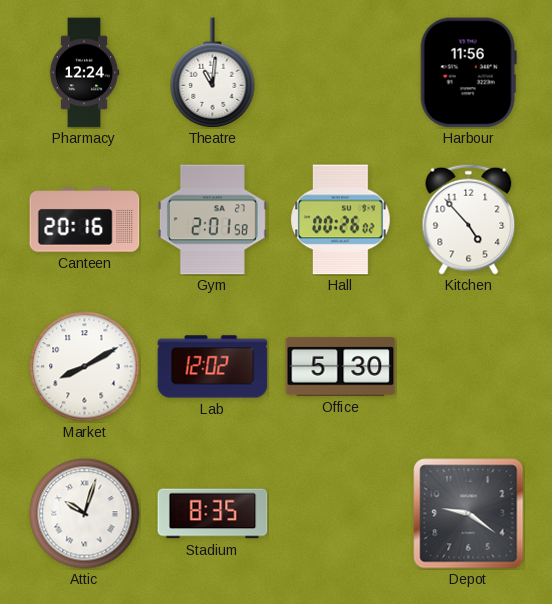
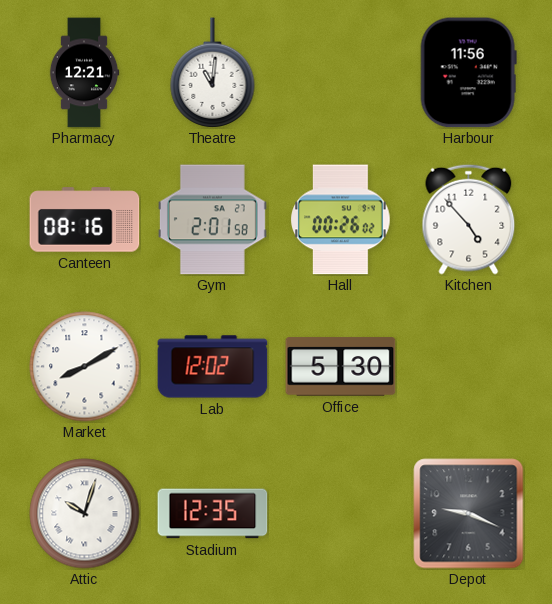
Pharmacy: 12:24 -> 12:21
Canteen: 20:16 -> 08:16
Stadium: 8:35 -> 12:35
Depot: 9:21 -> 9:19
